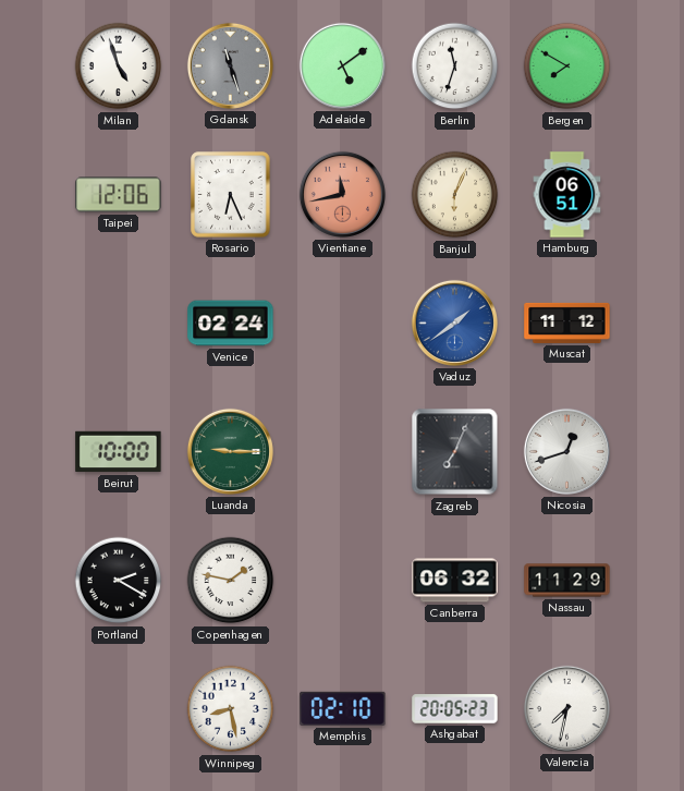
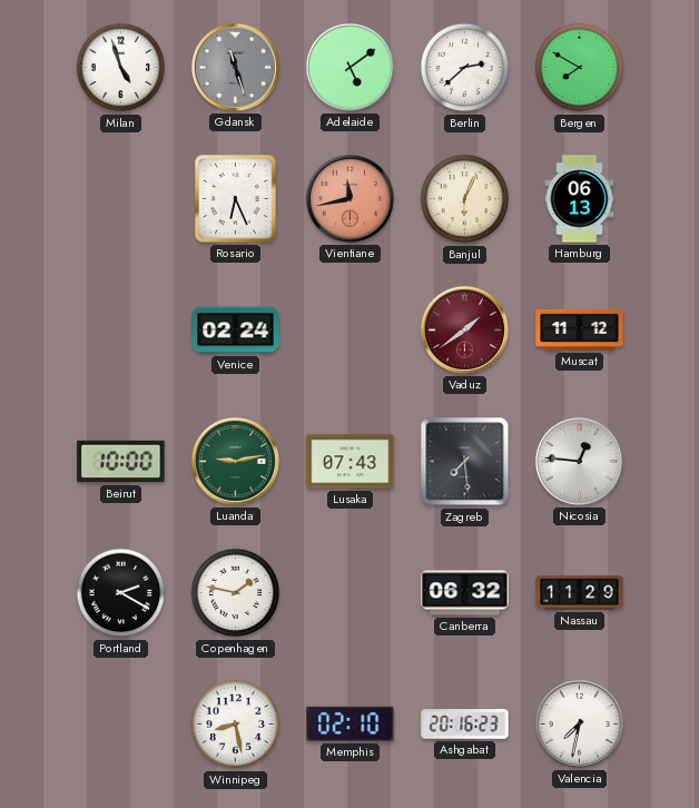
Berlin: 11:33 -> 2:38
Taipei: 12:06 -> none
Hamburg: 06:51 -> 06:13
Vaduz dial: blue -> burgundy
Luanda: 9:15 -> 9:13
Lusaka: none -> 07:43
Zagreb: 7:04 -> 7:29
Nicosia: 12:42 -> 12:46
Ashgabat: 20:05 -> 20:16
